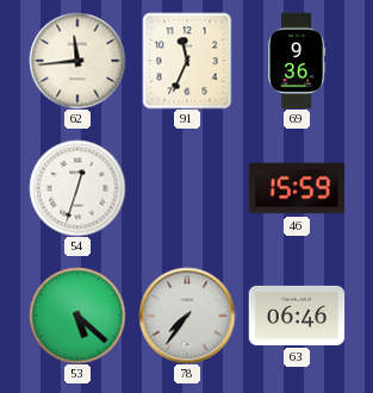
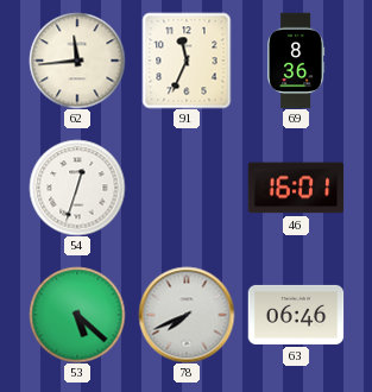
69: 9:36 -> 8:36
46: 15:59 -> 16:01
78: 7:36 -> 7:41
